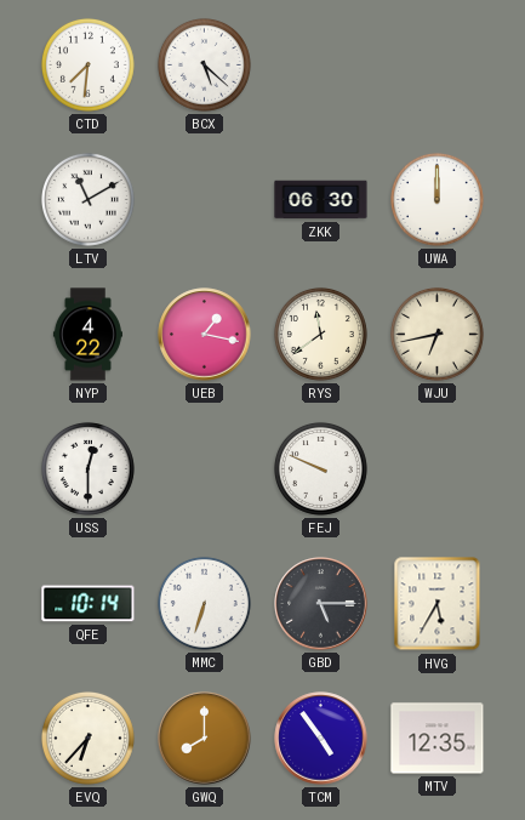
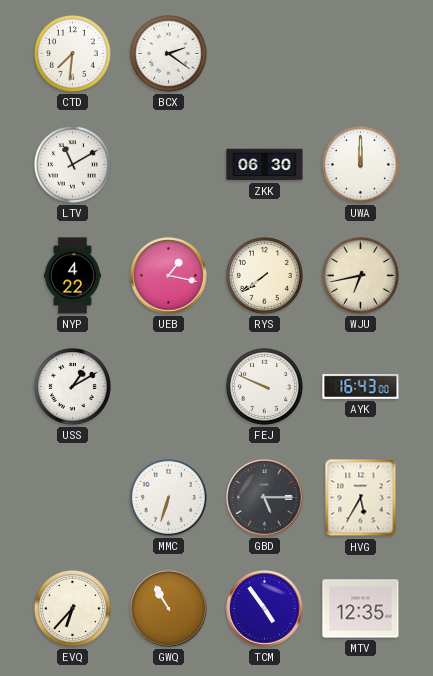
BCX: 5:22 -> 2:21
RYS: 11:39 -> 7:39
USS: 12:30 -> 1:10
AYK: none -> 16:43
QFE: 10:14 -> none
GWQ: 8:00 -> 10:55
